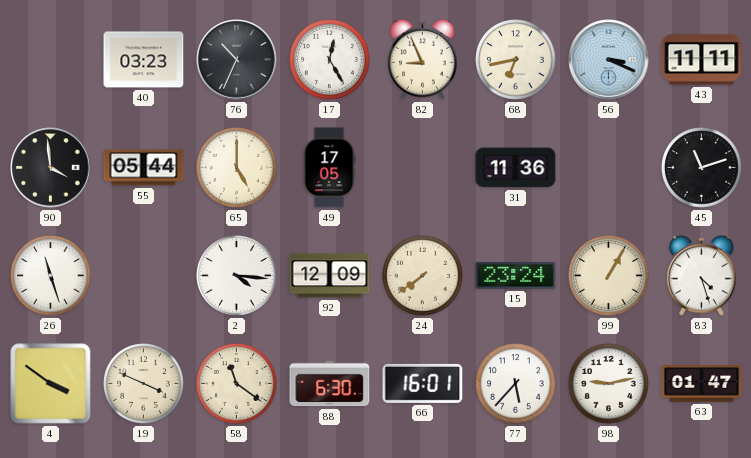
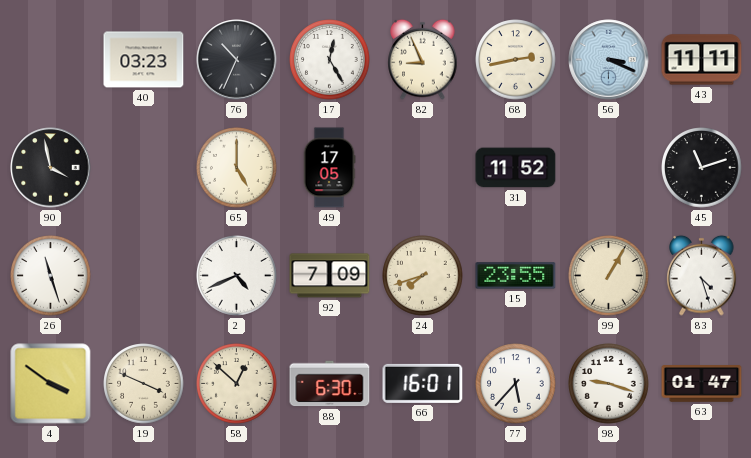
68: 6:43 -> 2:43
90: 3:59 -> 3:58
55: 05:44 -> none
31: 11:36 -> 11:52
2: 4:16 -> 4:41
92: 12:09 -> 7:09
24: 7:39 -> 7:42
15: 23:24 -> 23:55
58: 11:21 -> 12:52
98: 9:13 -> 9:18
